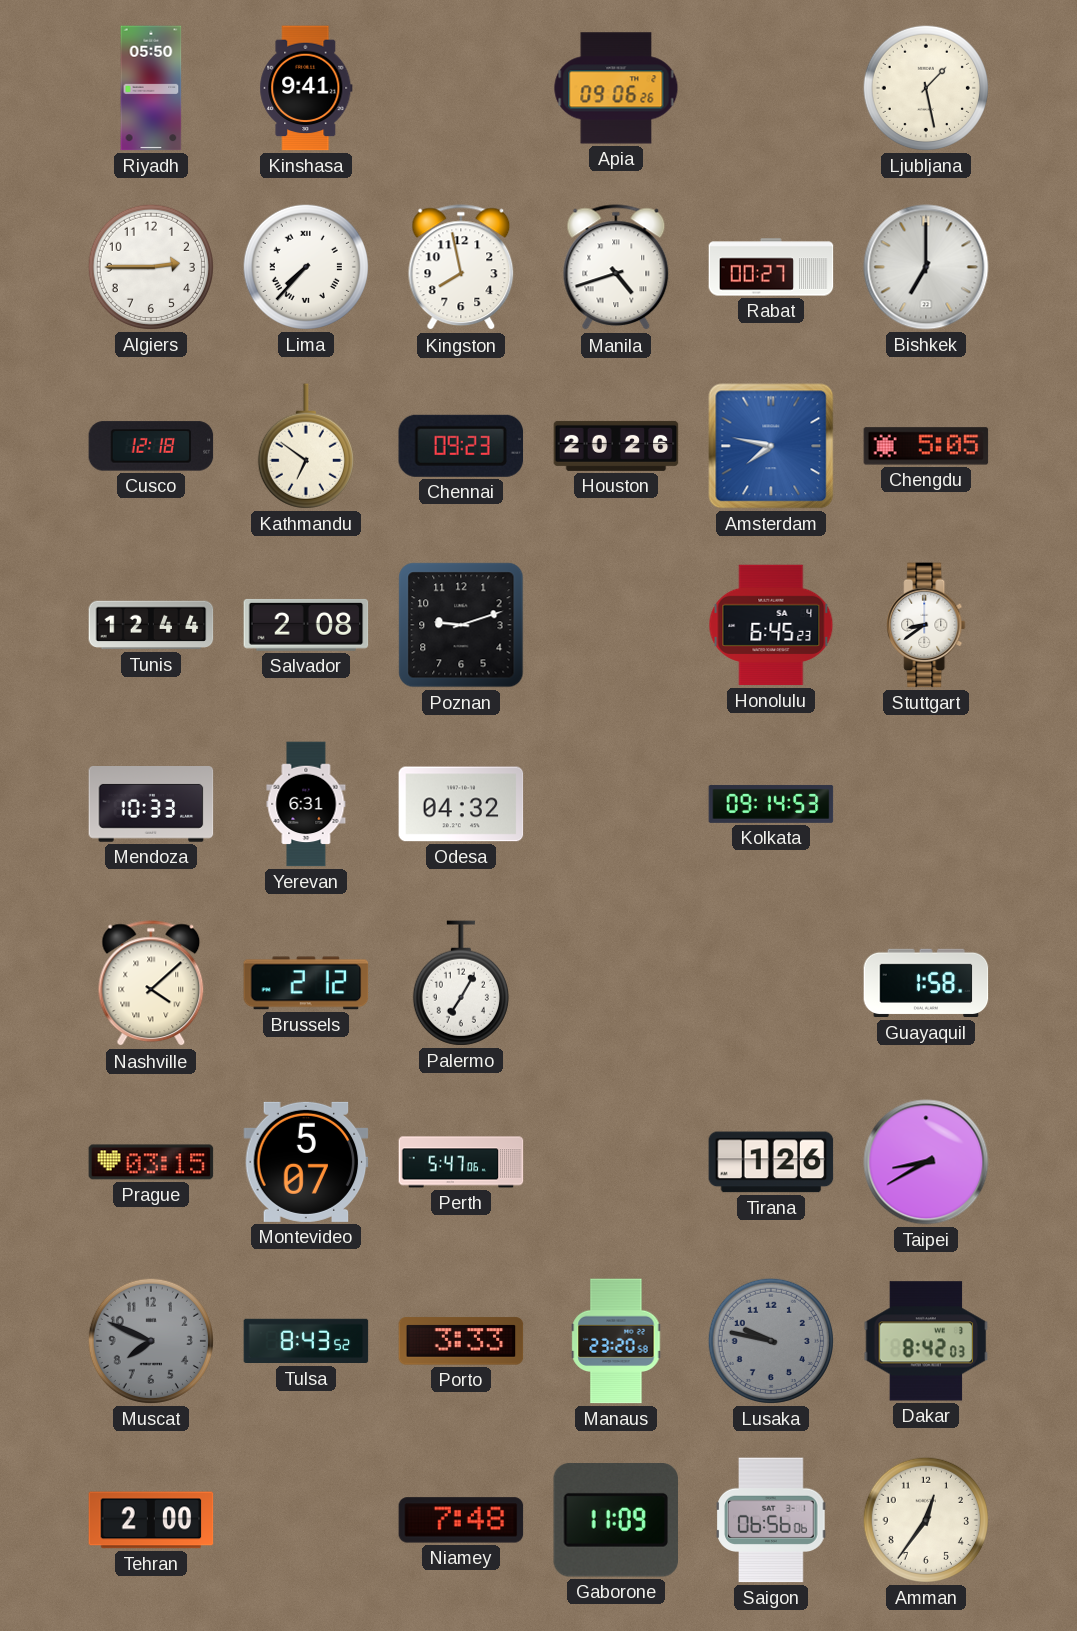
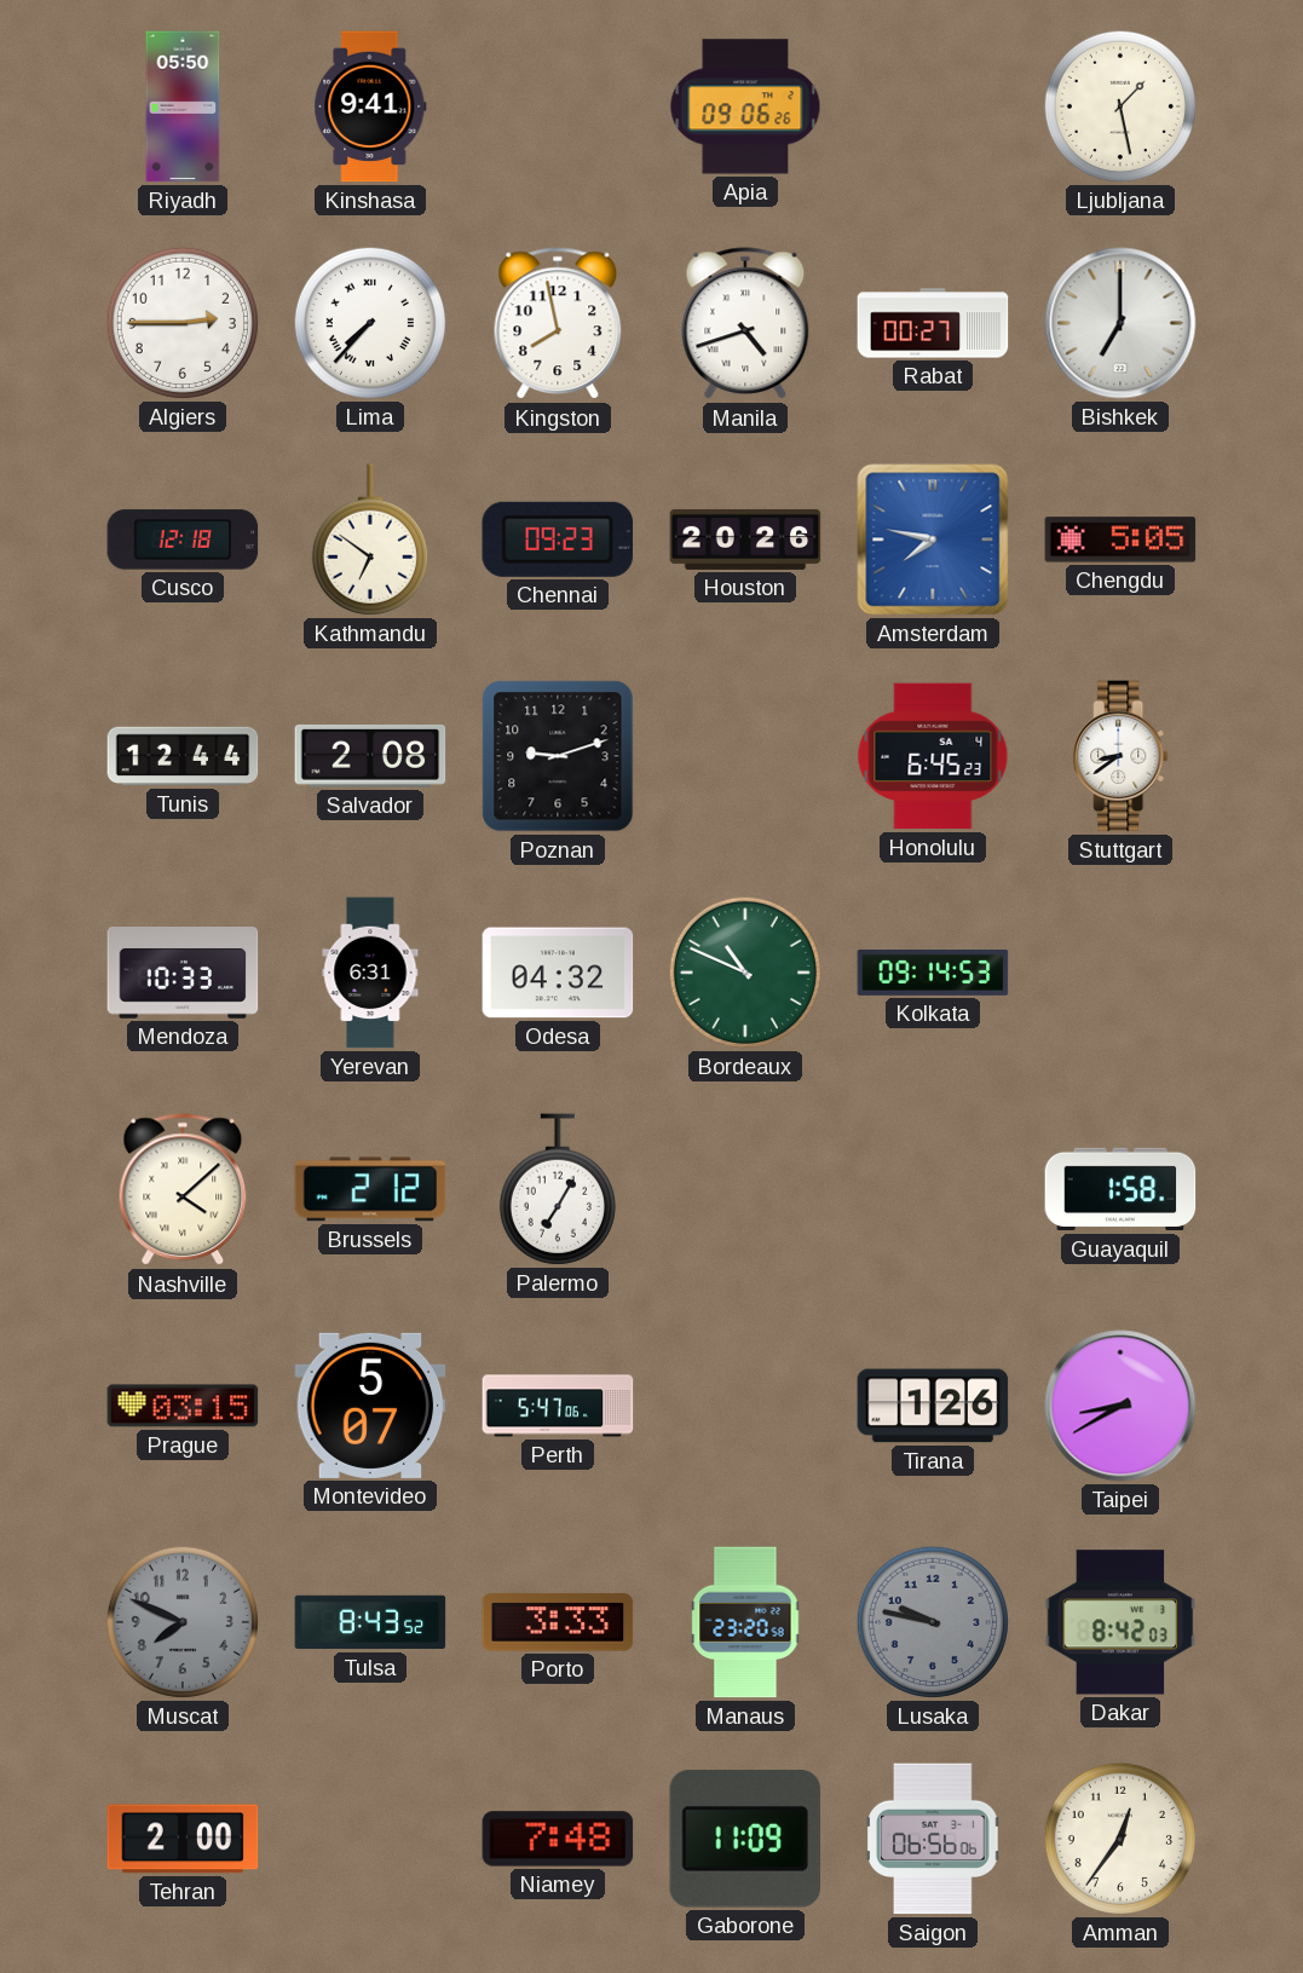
Bordeaux: none -> 10:49
